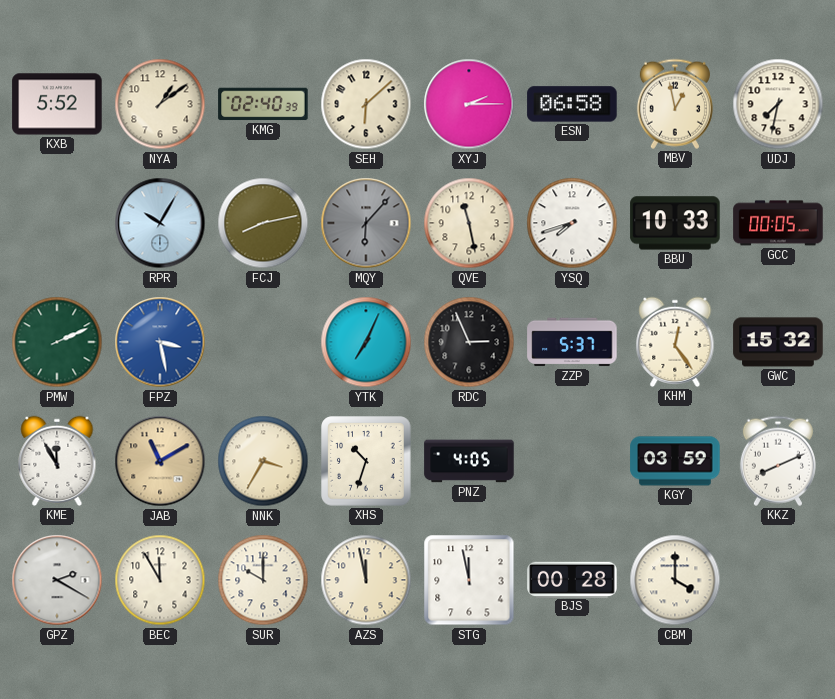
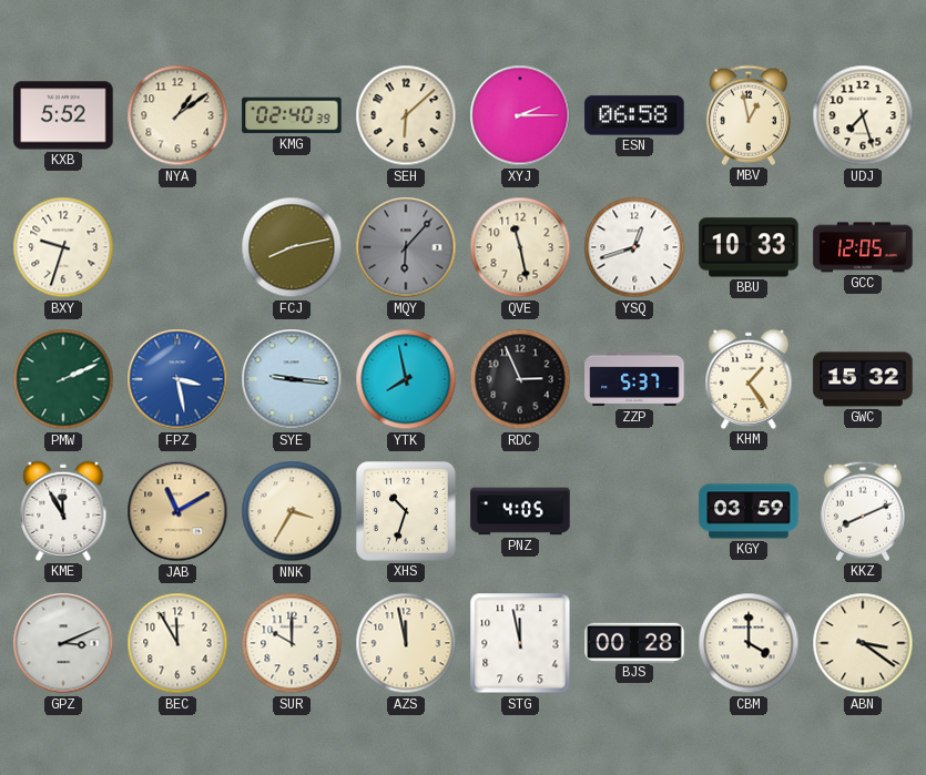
UDJ: 7:32 -> 7:27
BXY: none -> 9:33
RPR: 10:05 -> none
YSQ: 7:42 -> 12:42
GCC: 00:05 -> 12:05
SYE: none -> 9:16
YTK: 7:04 -> 7:58
KHM: 12:24 -> 1:24
GPZ: 2:20 -> 3:11
ABN: none -> 3:21
